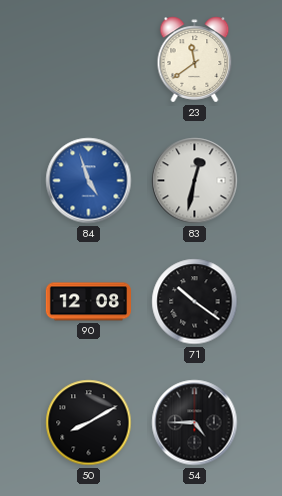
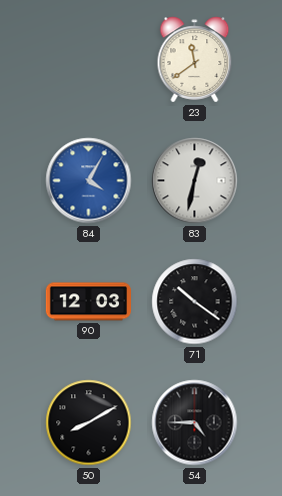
84: 4:57 -> 4:05
90: 12:08 -> 12:03
